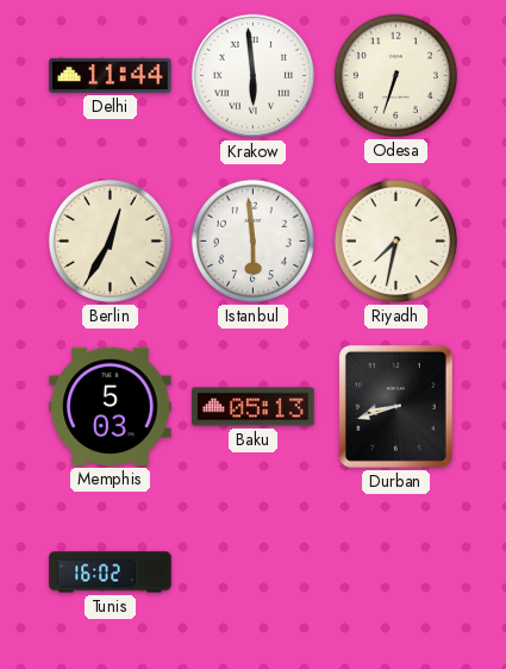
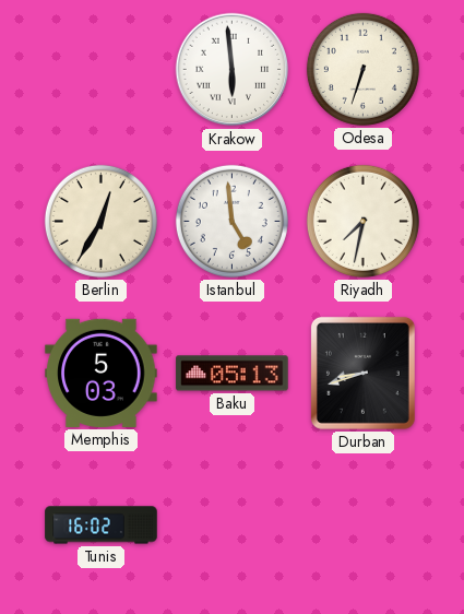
Delhi: 11:44 -> none
Istanbul: 5:59 -> 4:59
